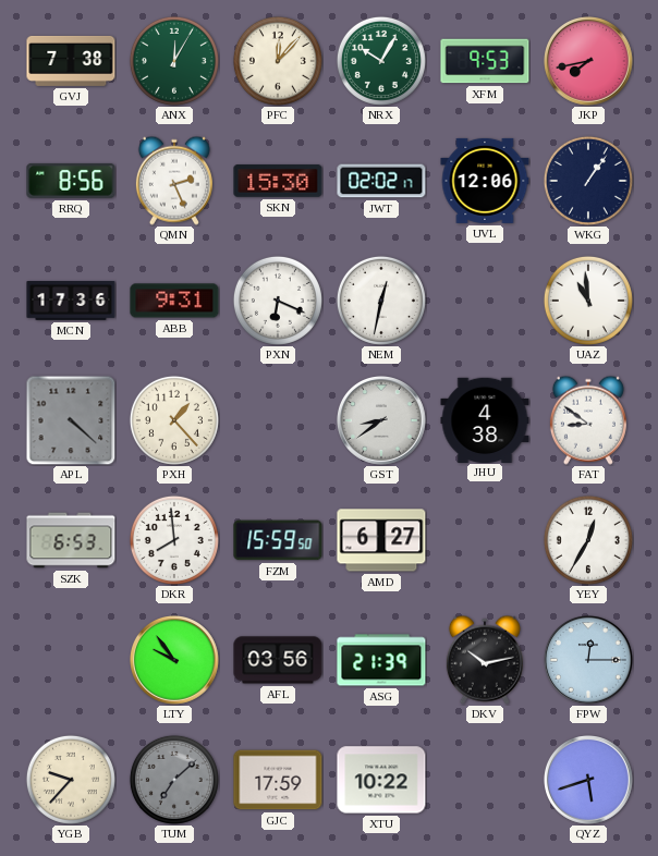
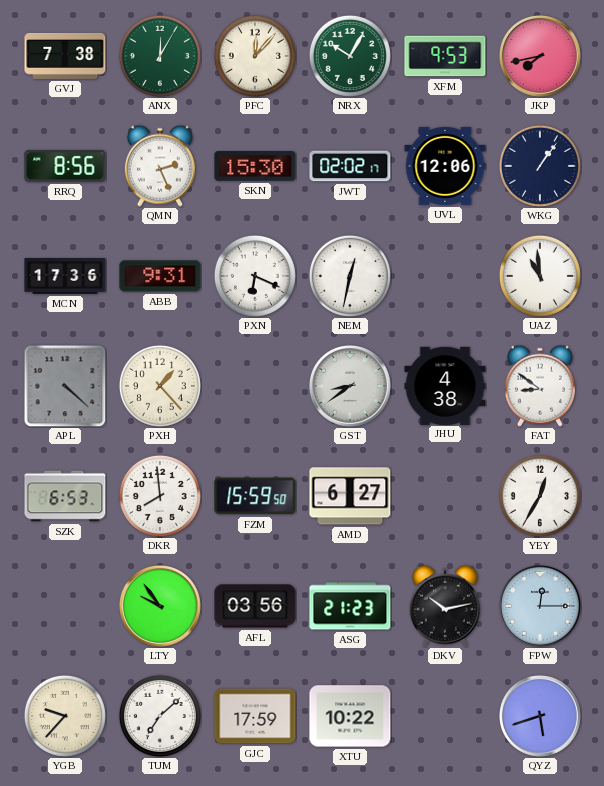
ASG: 21:39 -> 21:23
TUM dial: grey -> white
